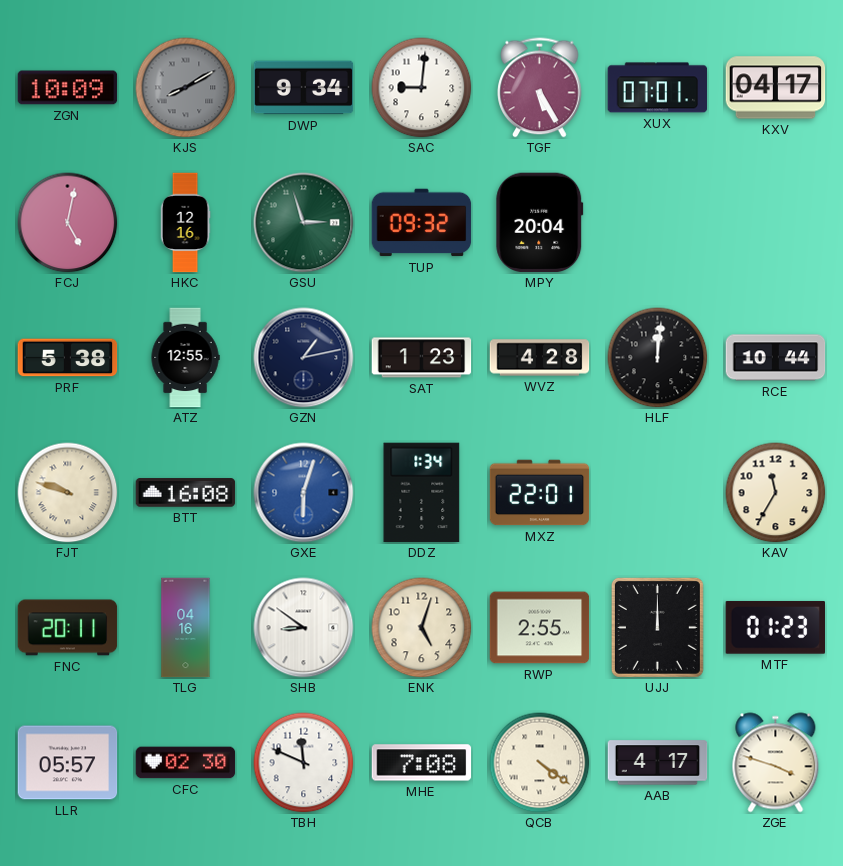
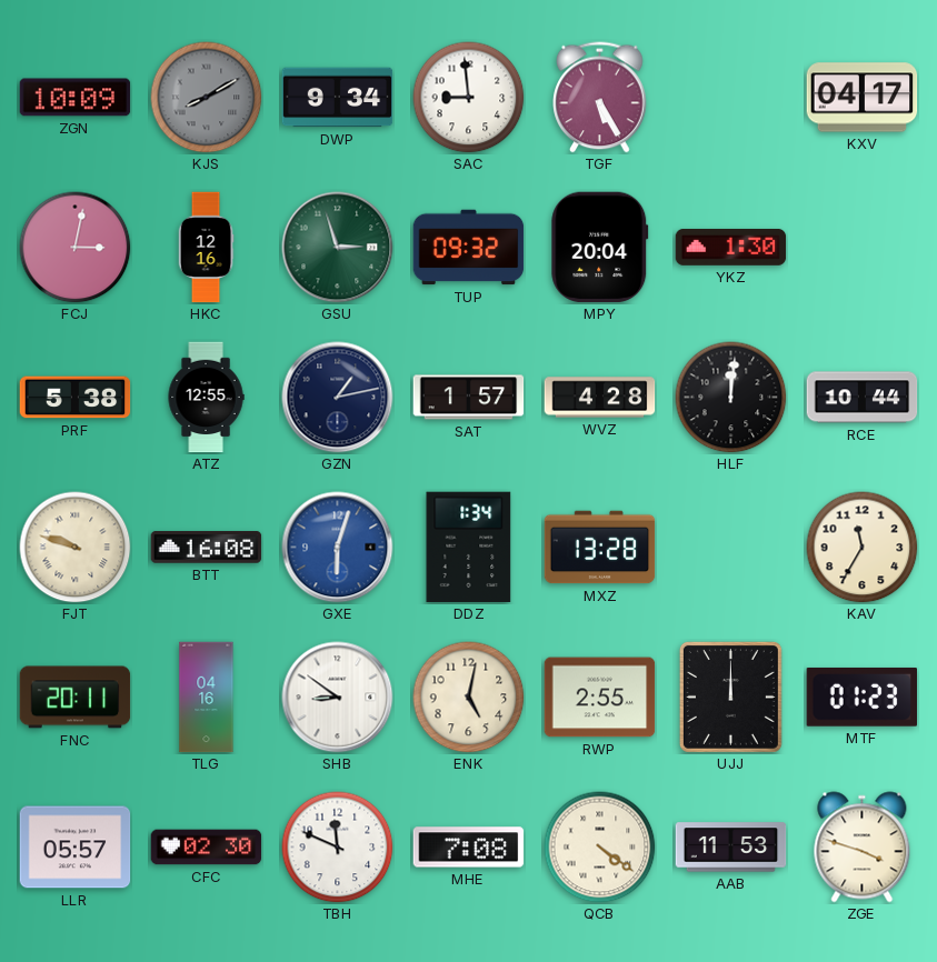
SAC: 9:01 -> 8:59
XUX: 07:01 -> none
FCJ: 5:02 -> 3:02
YKZ: none -> 1:30
SAT: 1:23 -> 1:57
MXZ: 22:01 -> 13:28
ENK: 5:03 -> 5:02
AAB: 4:17 -> 11:53
